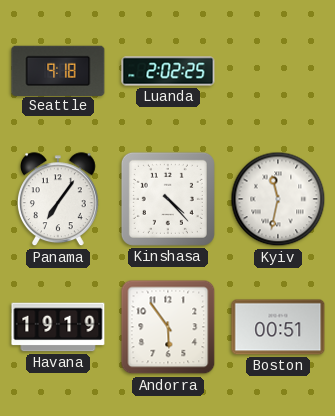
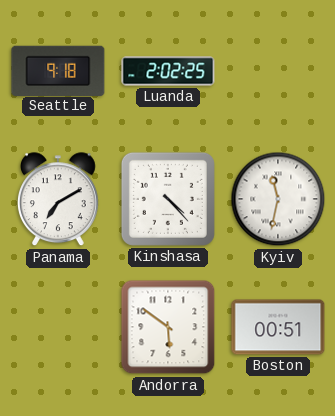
Panama: 7:06 -> 7:10
Havana: 19:19 -> none
Andorra: 5:54 -> 5:51
